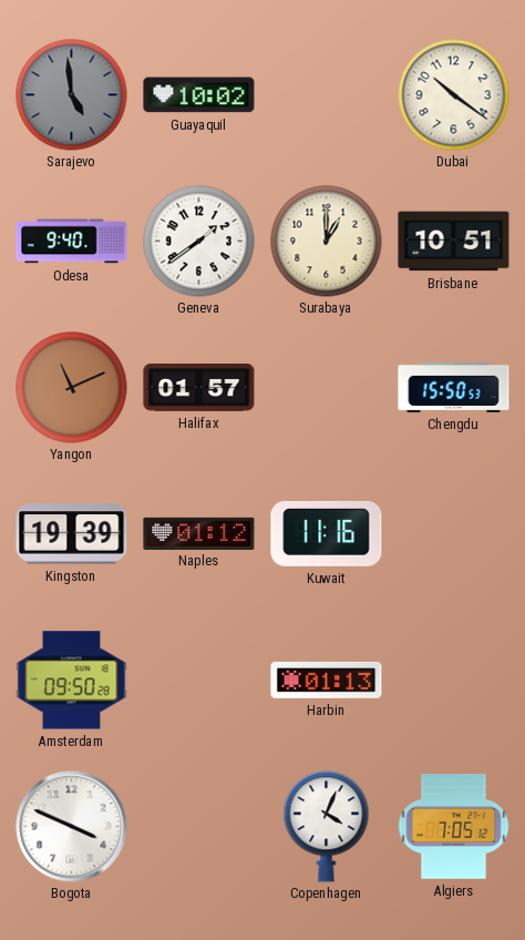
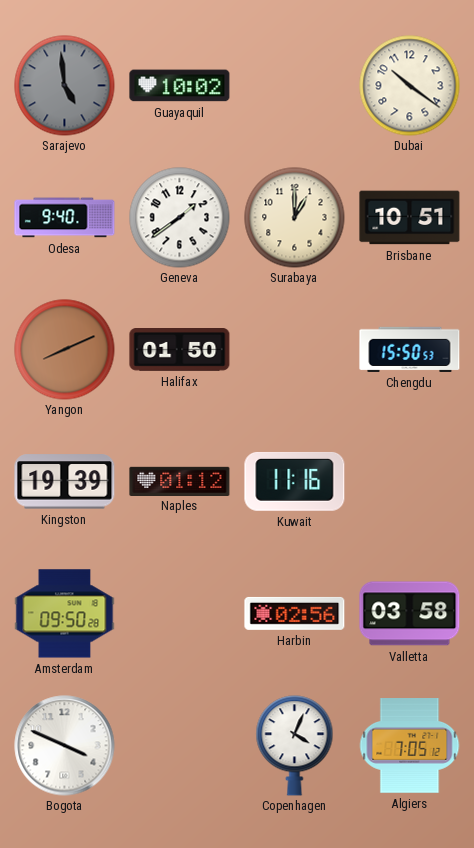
Yangon: 11:11 -> 8:11
Halifax: 01:57 -> 01:50
Harbin: 01:13 -> 02:56
Valletta: none -> 03:58
